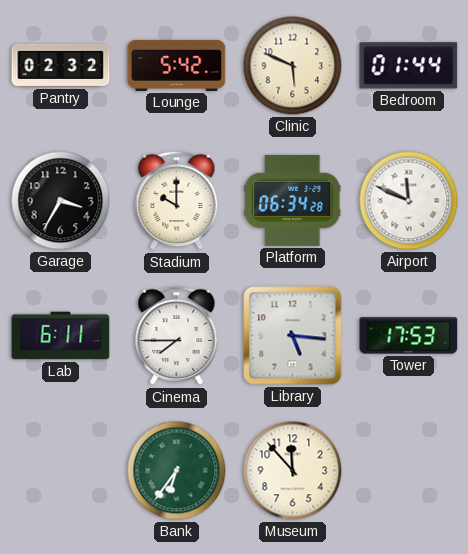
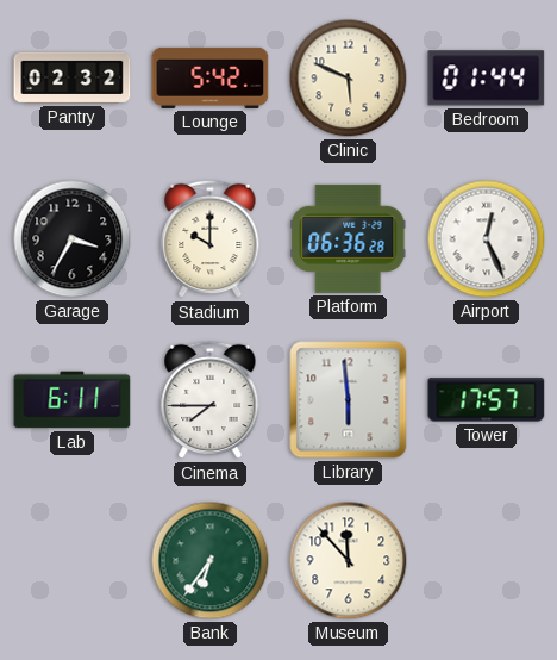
Platform: 06:34 -> 06:36
Airport: 11:49 -> 12:26
Library: 5:16 -> 5:59
Tower: 17:53 -> 17:57
